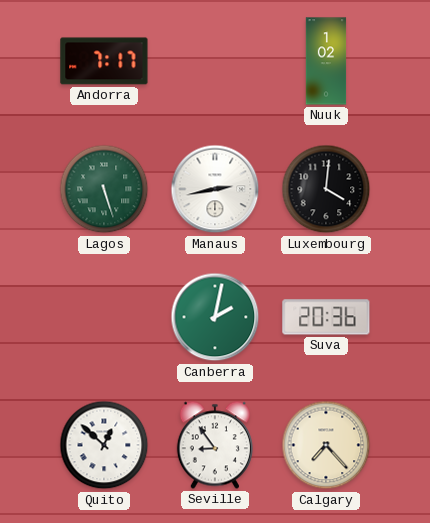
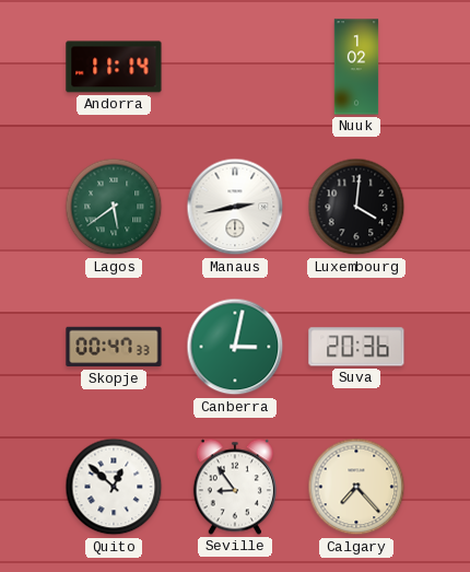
Andorra: 7:17 -> 11:14
Lagos: 5:27 -> 5:39
Skopje: none -> 00:47
Canberra: 2:02 -> 3:02
